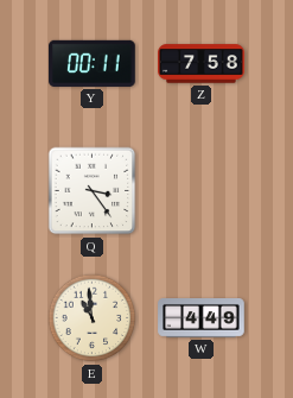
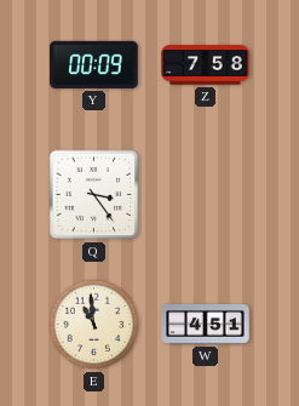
Y: 00:11 -> 00:09
W: 4:49 -> 4:51
